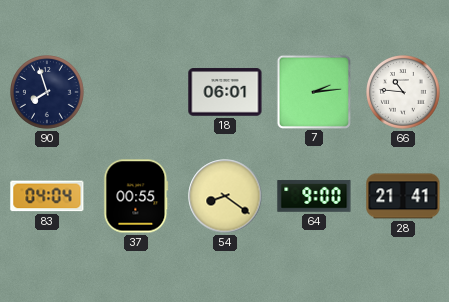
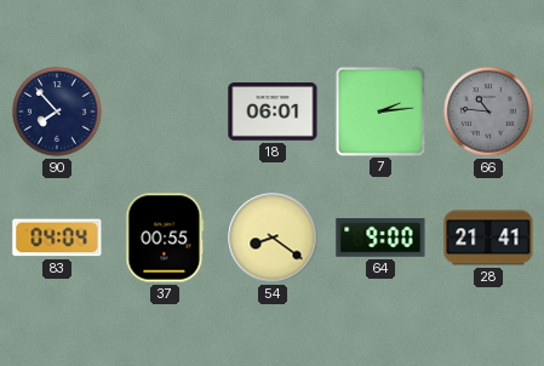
90: 7:57 -> 7:53
66 dial: white -> grey
